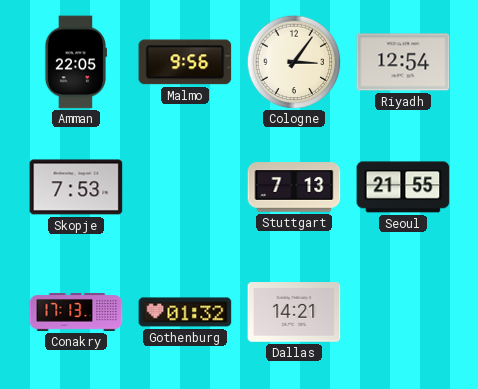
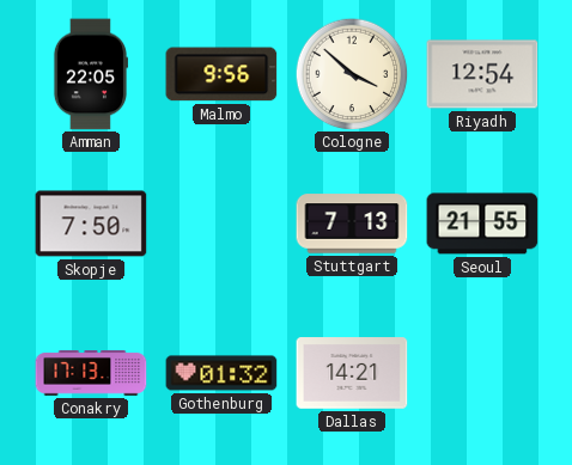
Cologne: 3:06 -> 3:52
Skopje: 7:53 -> 7:50
